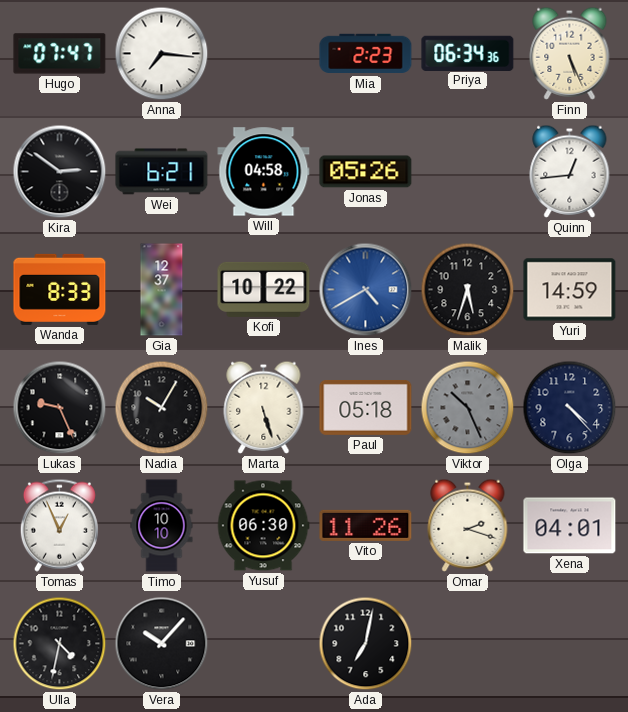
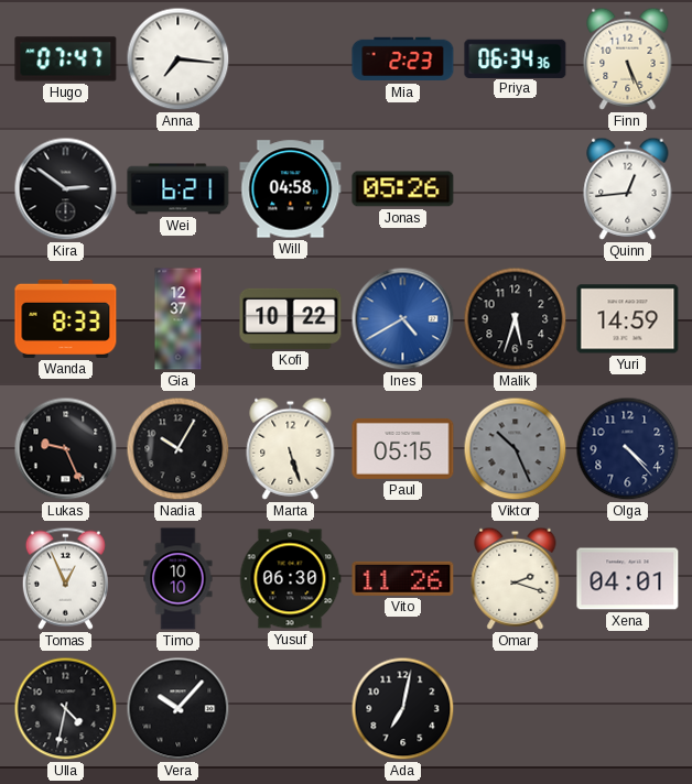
Paul: 05:18 -> 05:15
